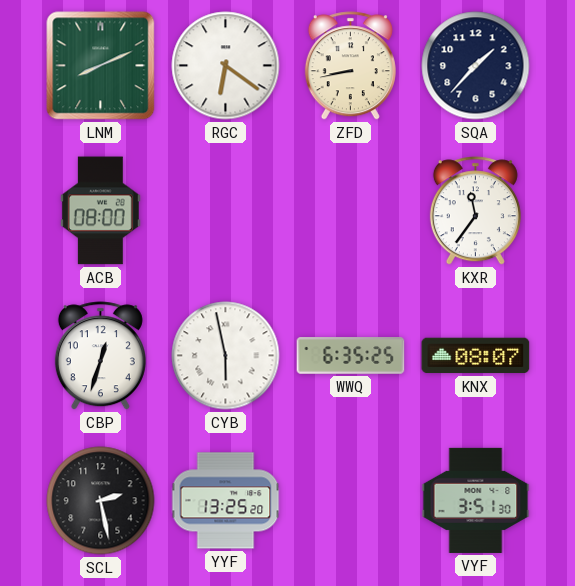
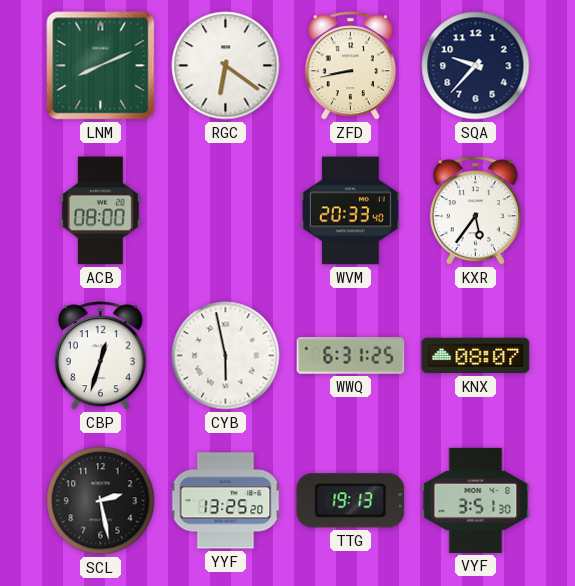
SQA: 1:37 -> 9:37
WVM: none -> 20:33
KXR: 11:36 -> 5:36
WWQ: 6:35 -> 6:31
TTG: none -> 19:13
